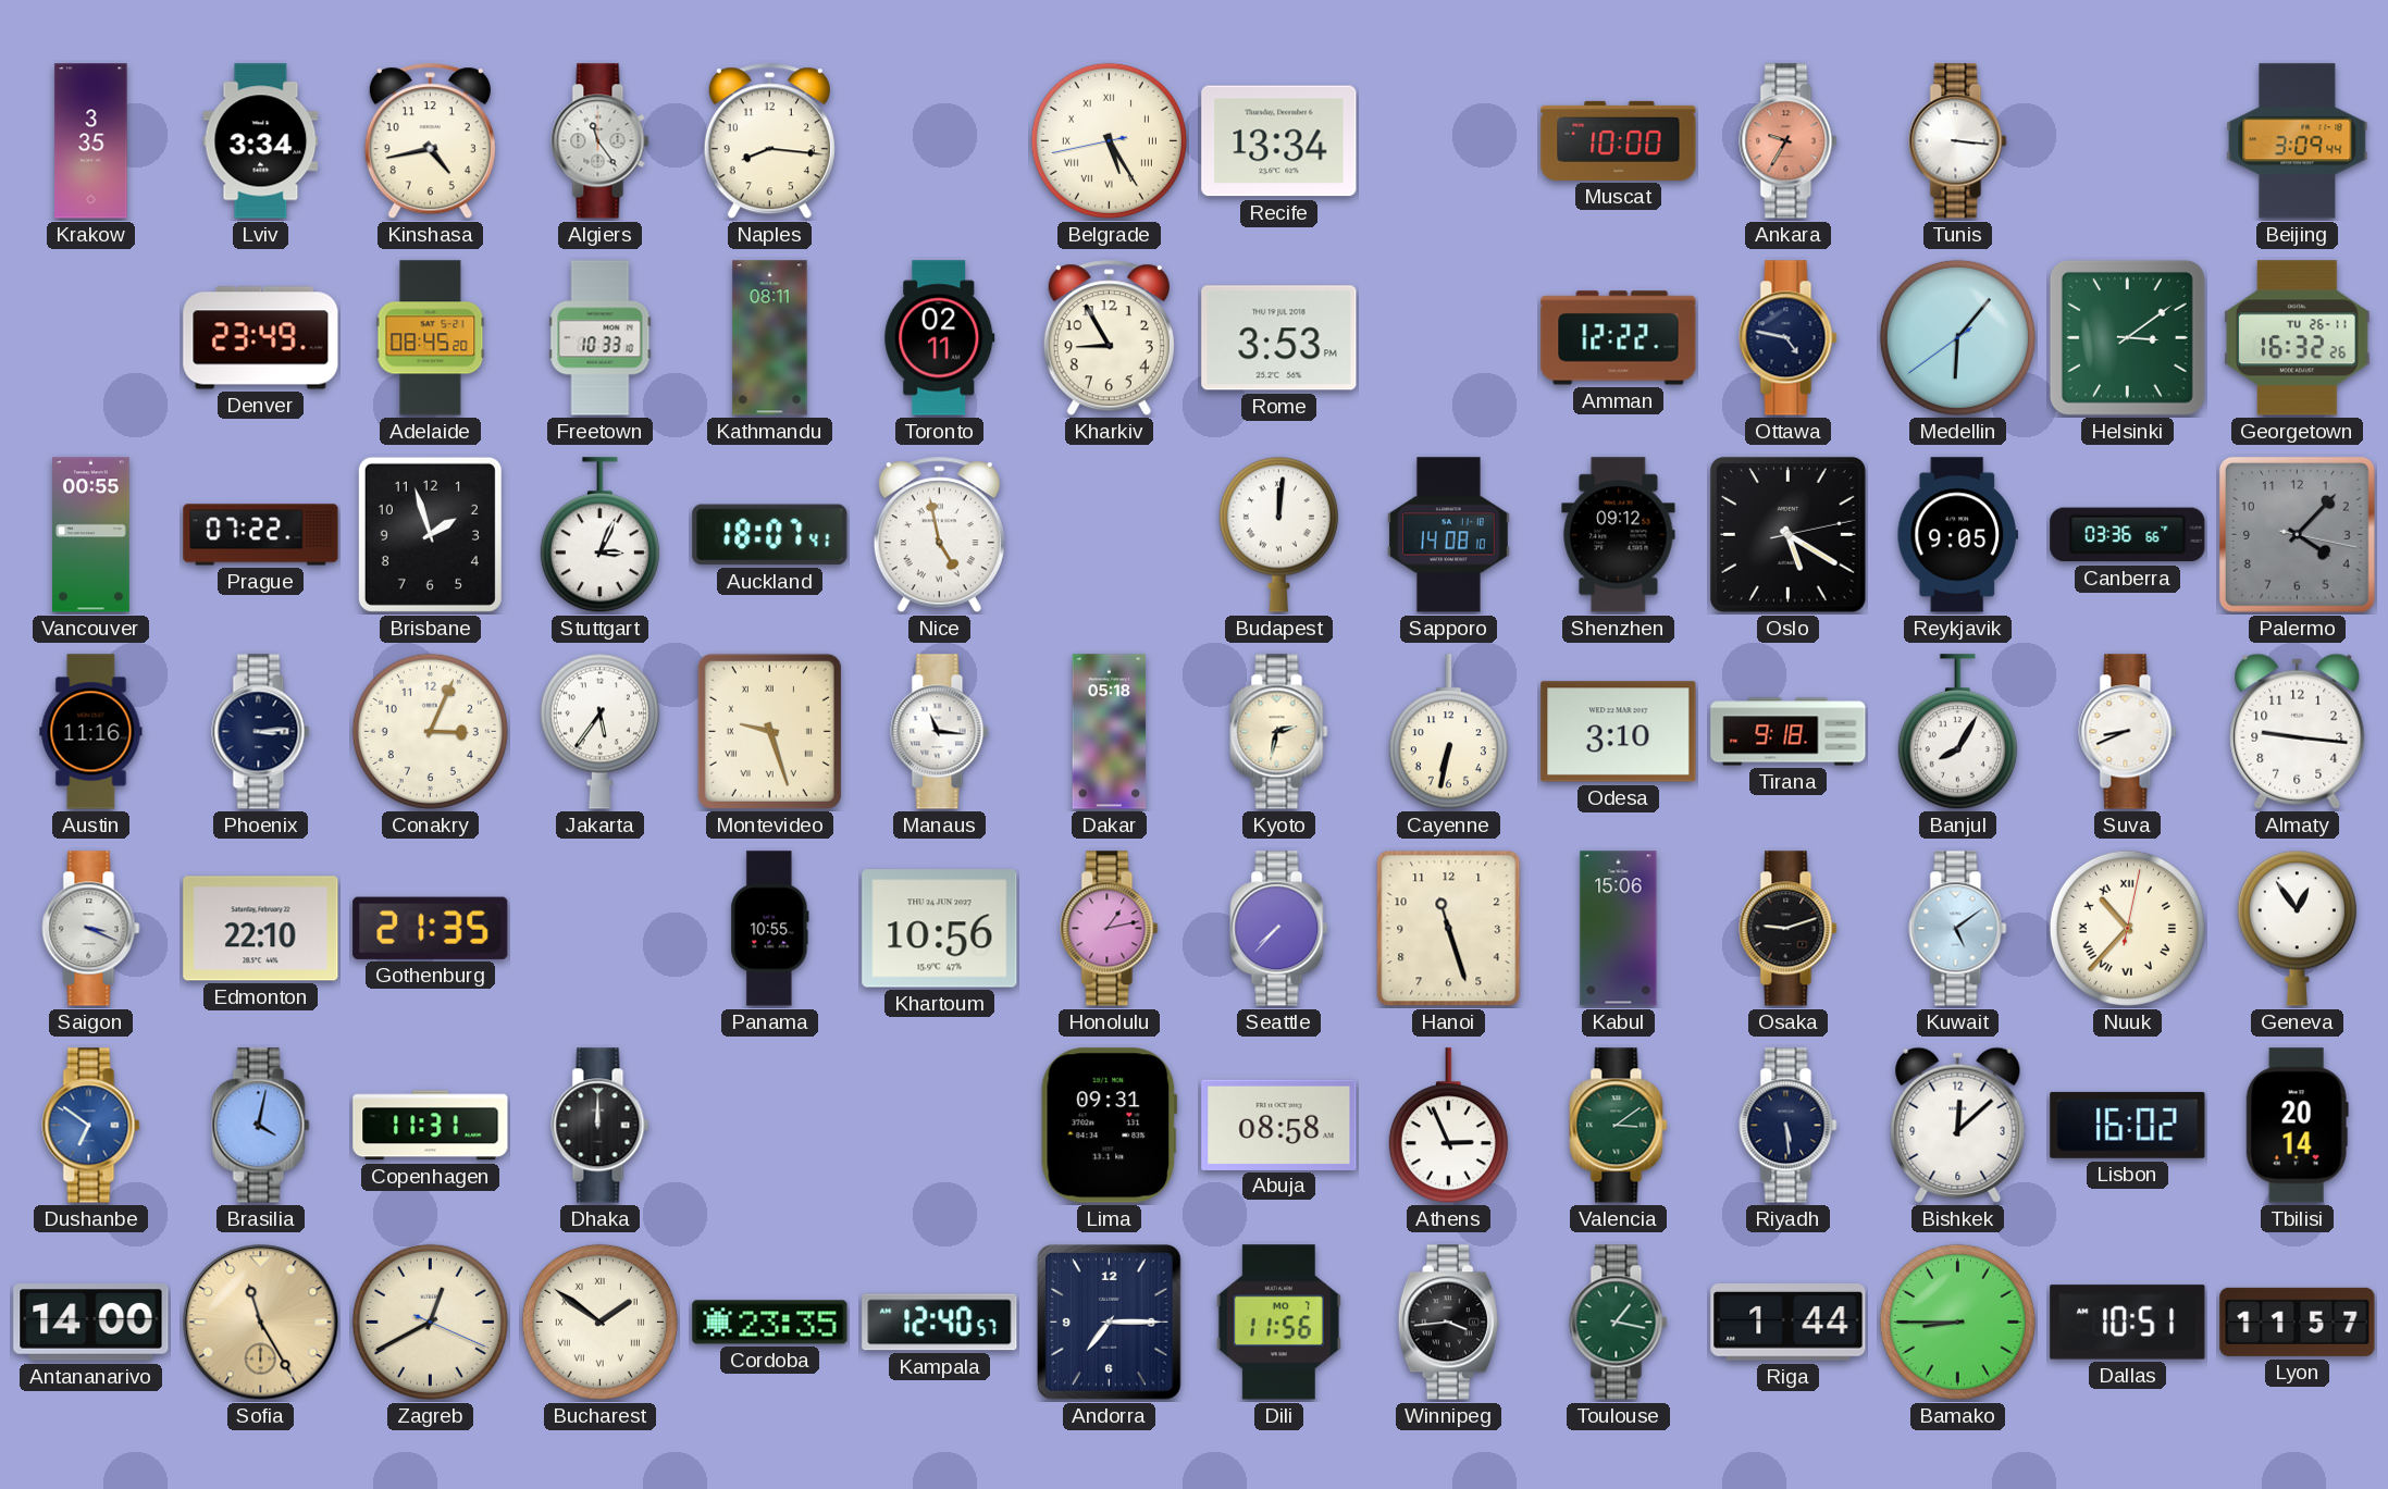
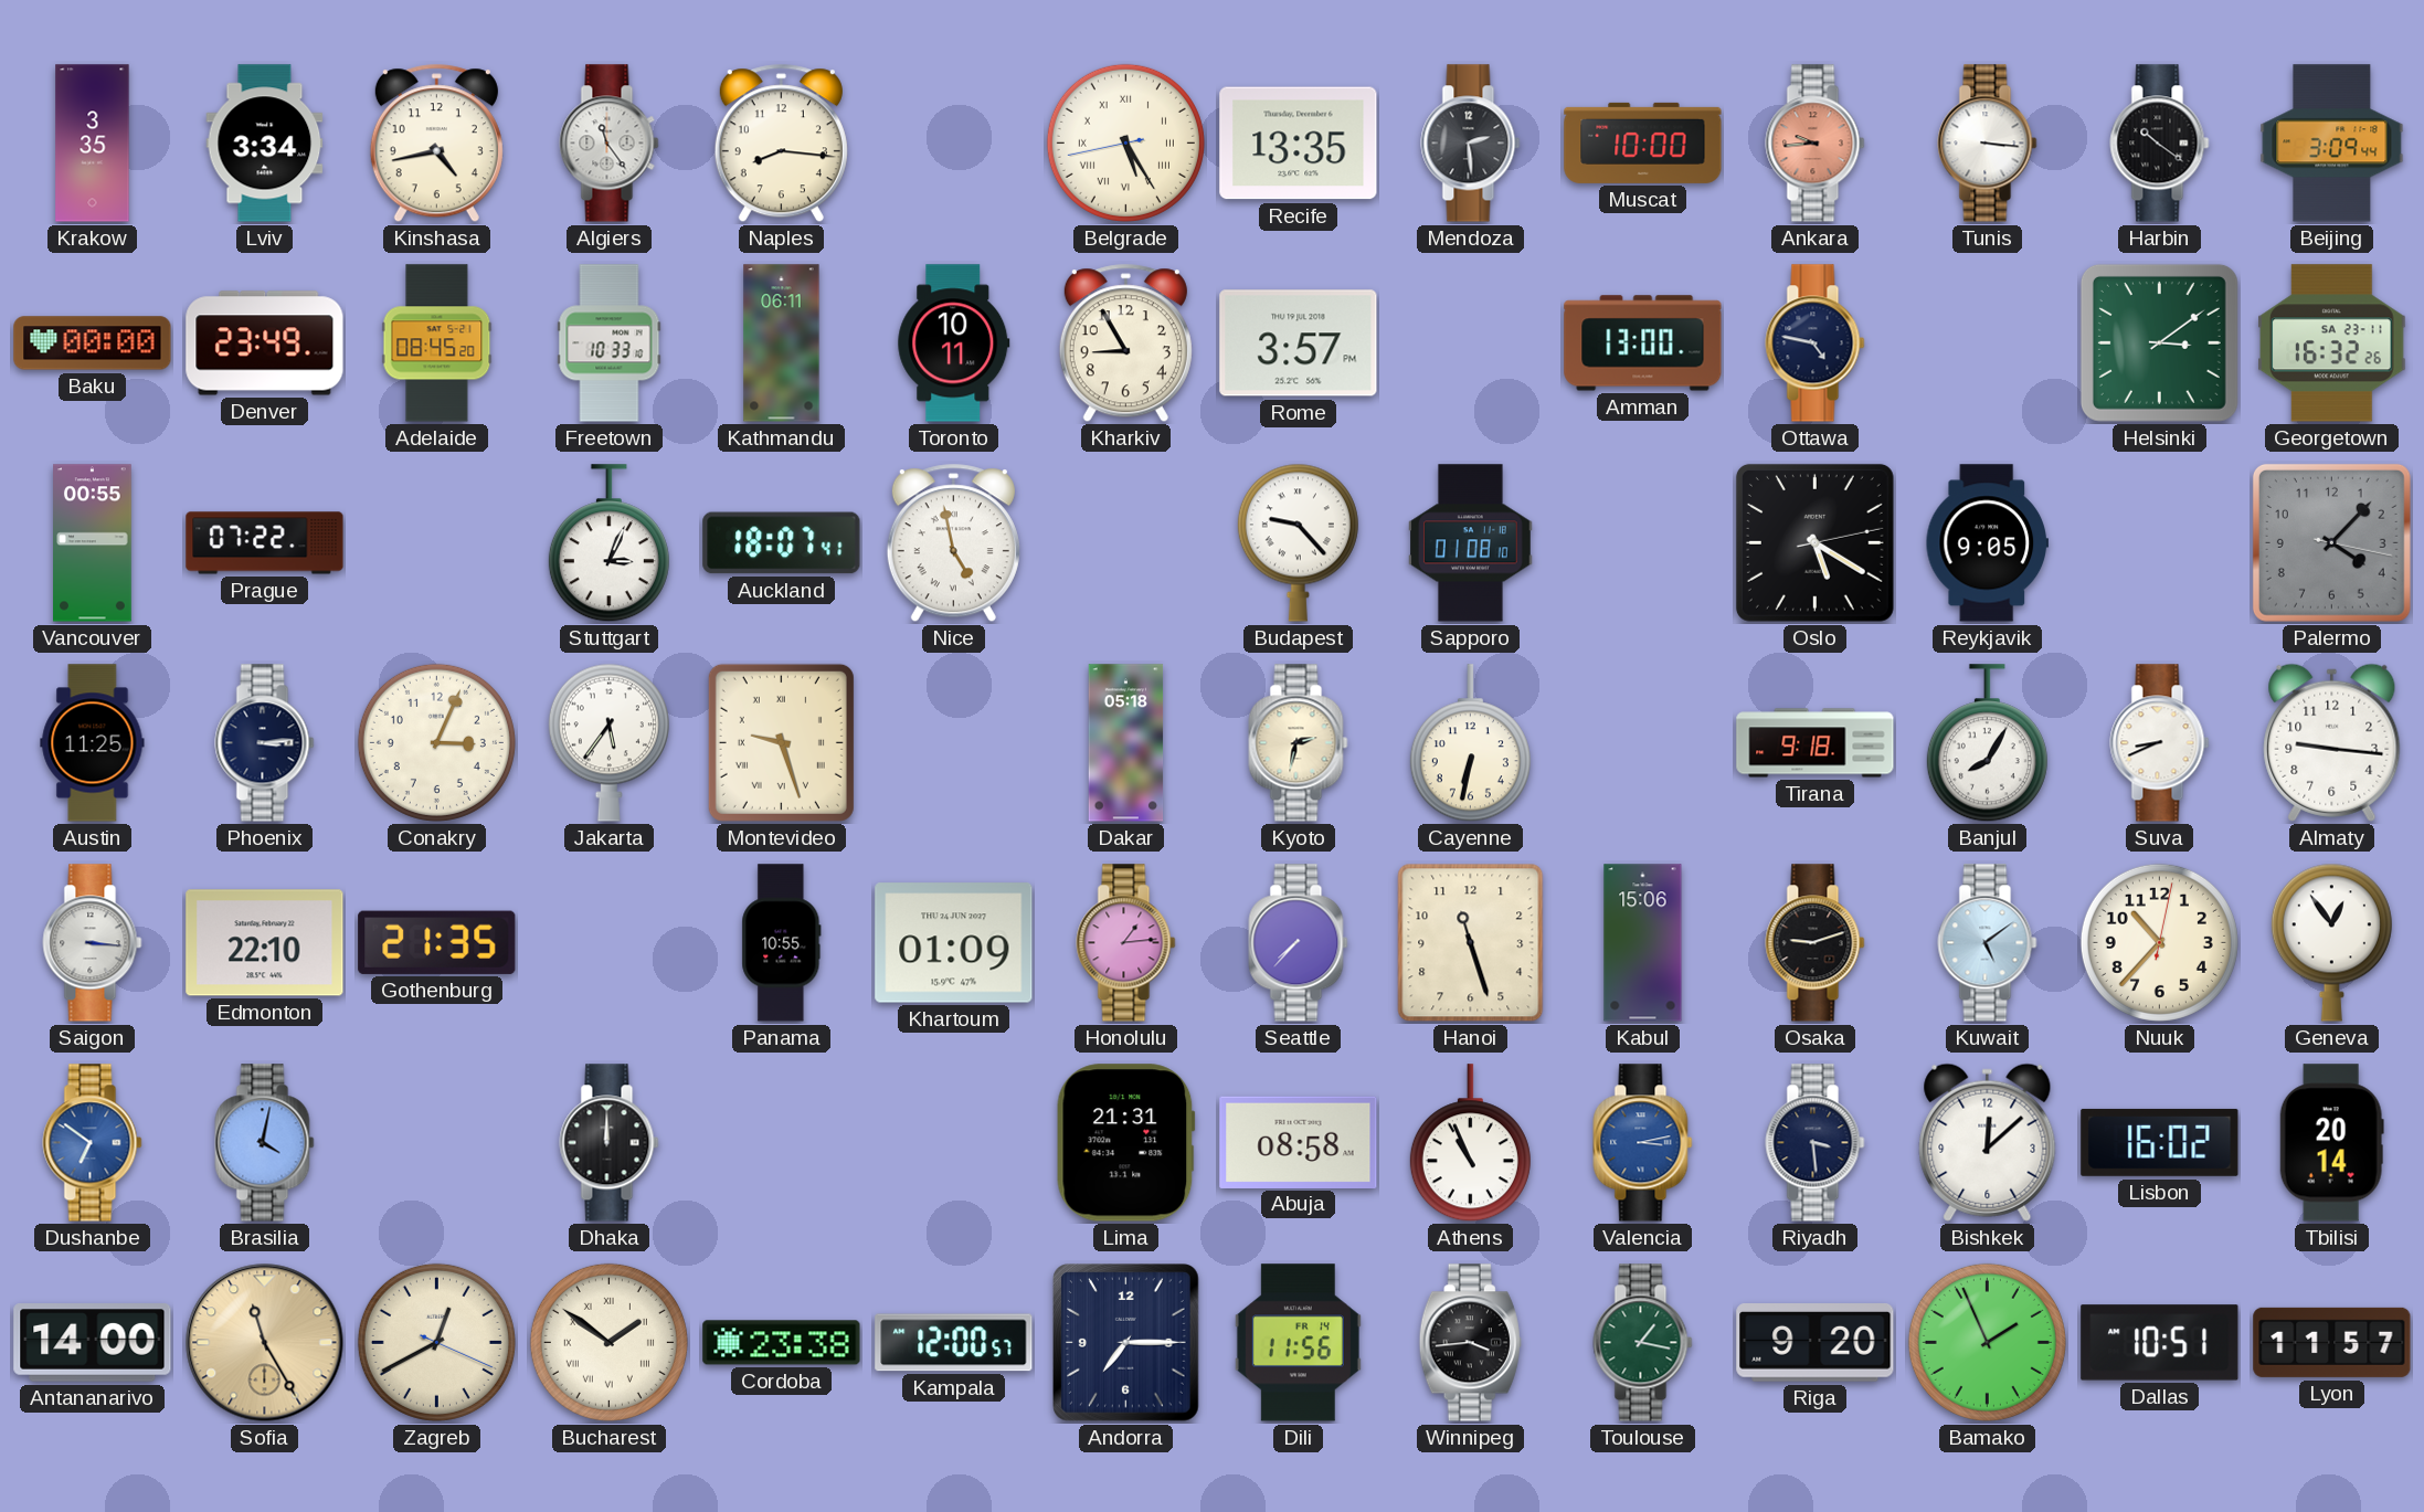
Recife: 13:34 -> 13:35
Mendoza: none -> 2:29
Ankara: 9:35 -> 9:44
Harbin: none -> 10:21
Baku: none -> 00:00
Kathmandu: 08:11 -> 06:11
Toronto: 02:11 -> 10:11
Rome: 3:53 -> 3:57
Amman: 12:22 -> 13:00
Medellin: 6:06 -> none
Georgetown date: TU 26-11 -> SA 23-11
Brisbane: 1:57 -> none
Budapest: 12:01 -> 9:23
Sapporo: 14:08 -> 01:08
Shenzhen: 09:12 -> none
Canberra: 03:36 -> none
Austin: 11:16 -> 11:25
Manaus: 11:16 -> none
Odesa: 3:10 -> none
Saigon: 3:19 -> 3:16
Khartoum: 10:56 -> 01:09
Honolulu: 1:13 -> 1:14
Nuuk numerals: Roman -> Arabic
Copenhagen: 11:31 -> none
Lima: 09:31 -> 21:31
Athens: 2:56 -> 10:56
Valencia: 3:09 -> 3:13
Valencia dial: green -> blue
Riyadh: 5:29 -> 3:29
Cordoba: 23:35 -> 23:38
Kampala: 12:40 -> 12:00
Dili date: MO 7 -> FR 14
Riga: 1:44 -> 9:20
Bamako: 8:45 -> 1:56
